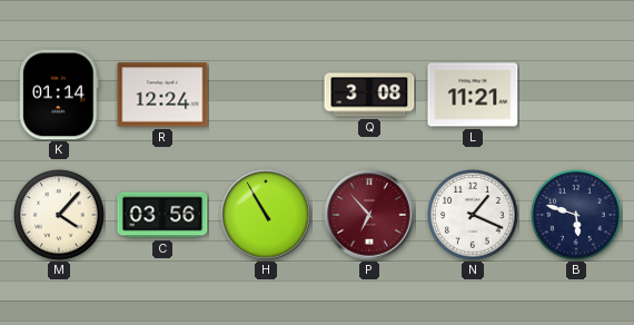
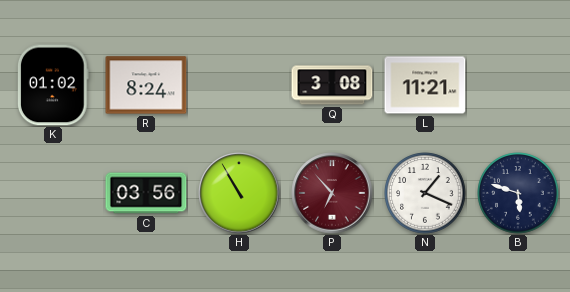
K: 01:14 -> 01:02
R: 12:24 -> 8:24
M: 4:07 -> none
